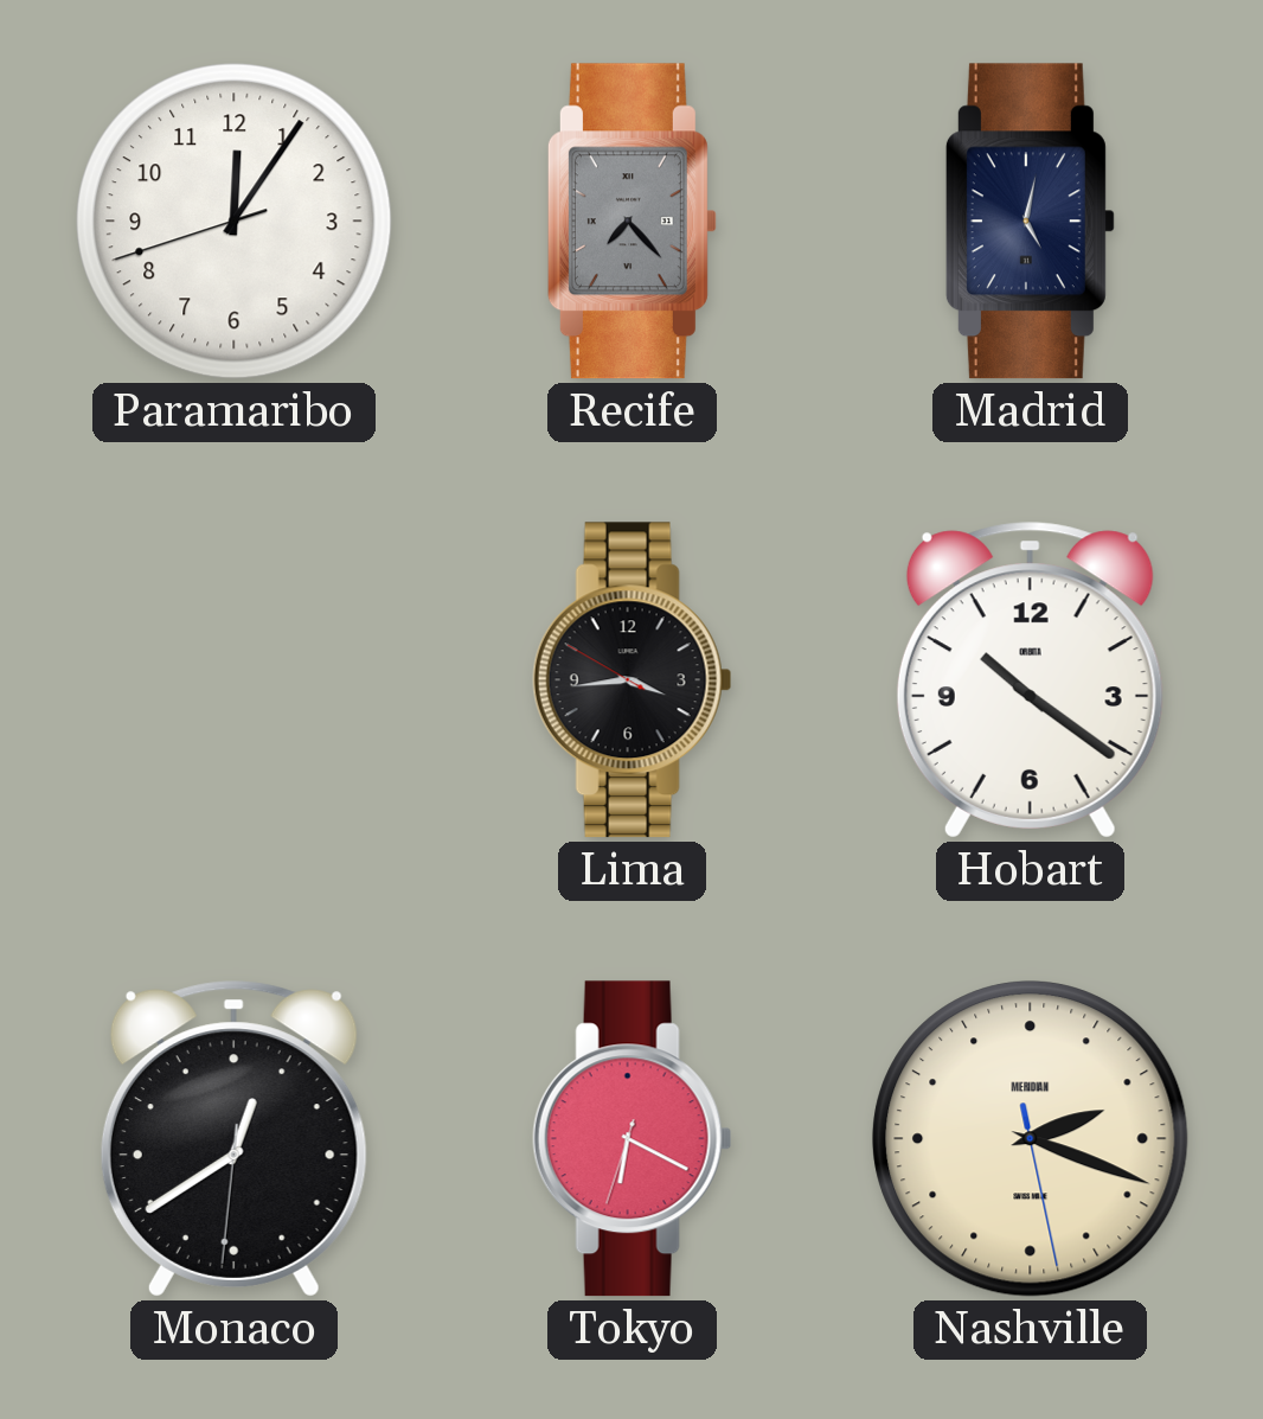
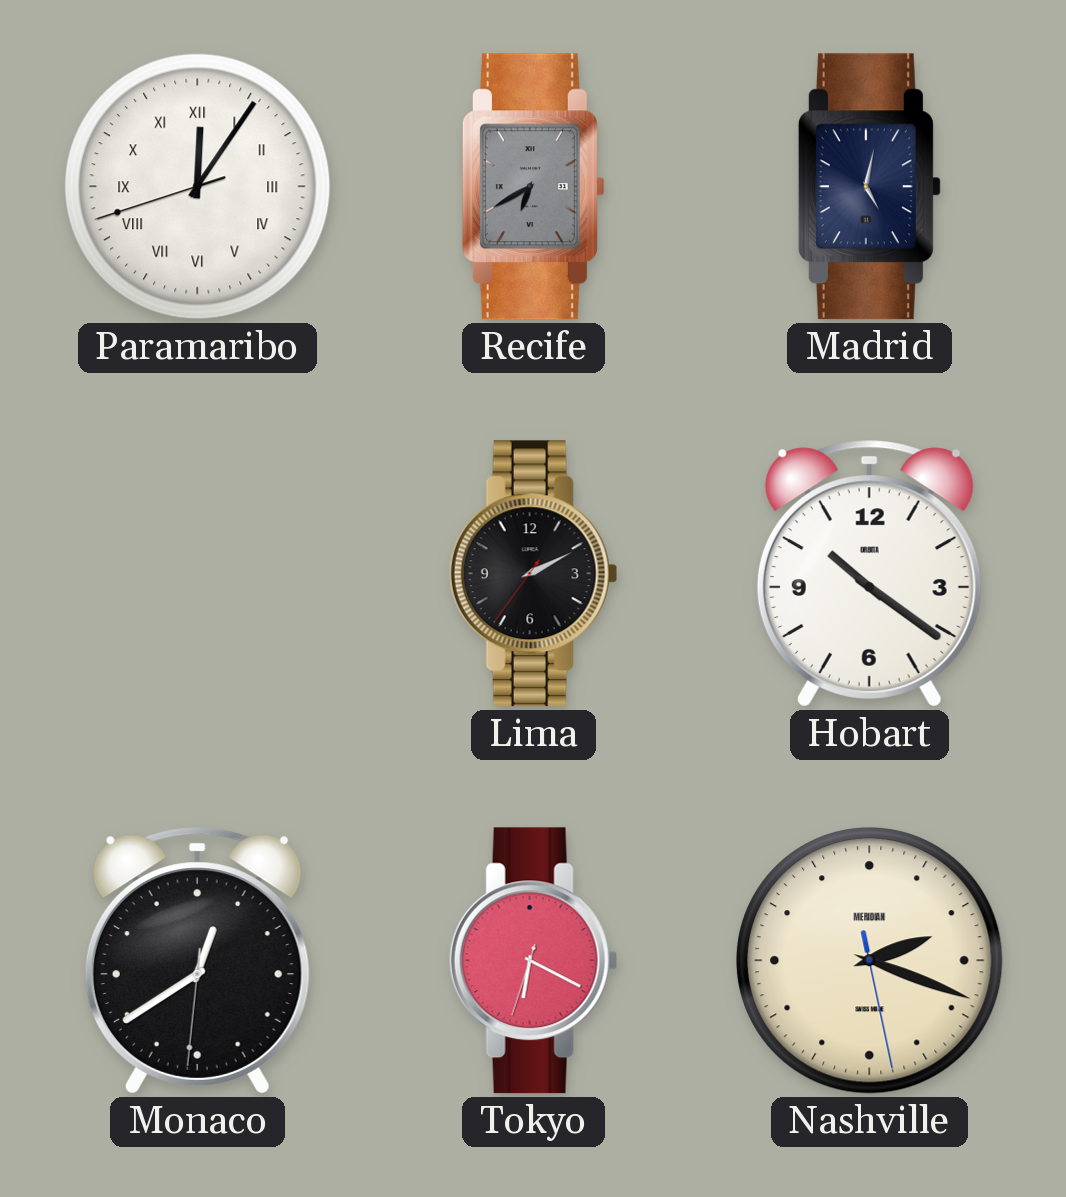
Paramaribo numerals: Arabic -> Roman
Recife: 7:23 -> 6:40
Lima: 3:43 -> 2:10
